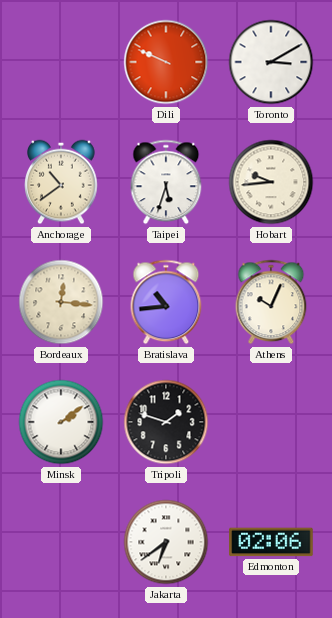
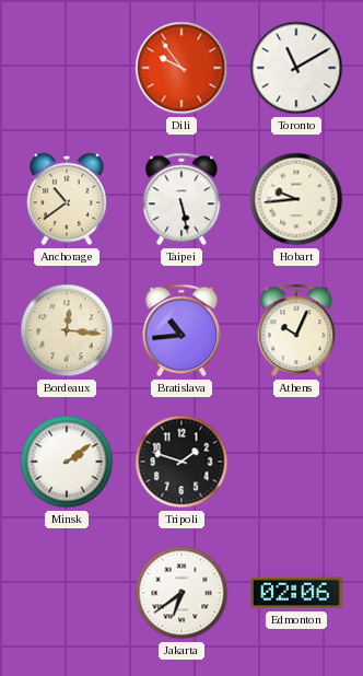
Dili: 9:49 -> 9:54
Toronto: 3:10 -> 11:10
Taipei: 5:33 -> 5:28
